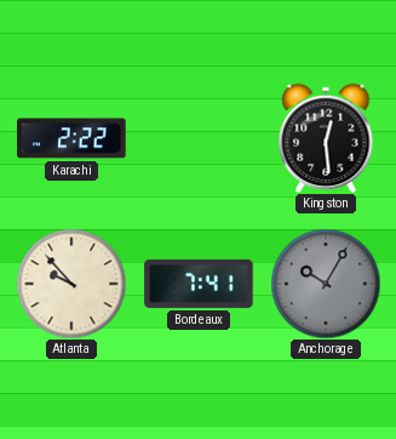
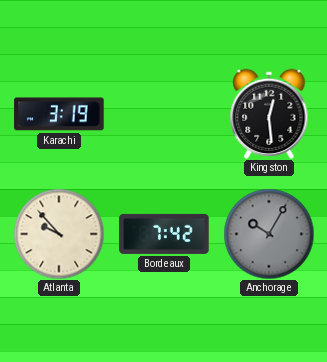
Karachi: 2:22 -> 3:19
Bordeaux: 7:41 -> 7:42
